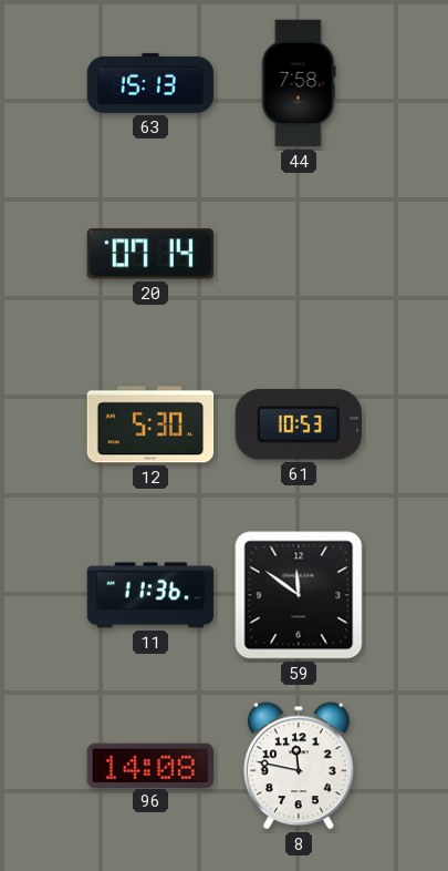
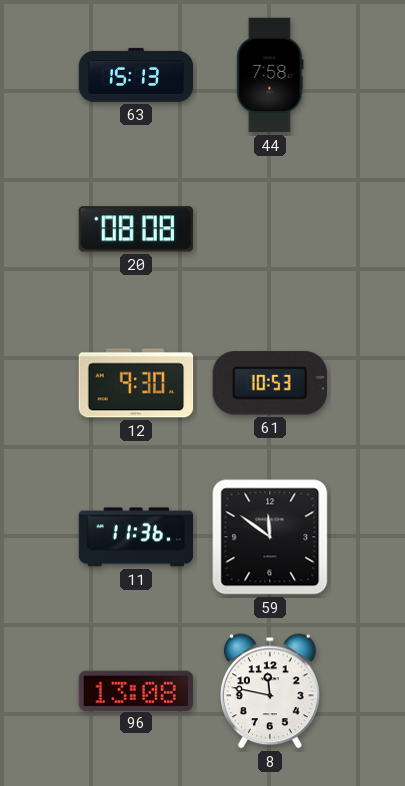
20: 07:14 -> 08:08
12: 5:30 -> 9:30
96: 14:08 -> 13:08
